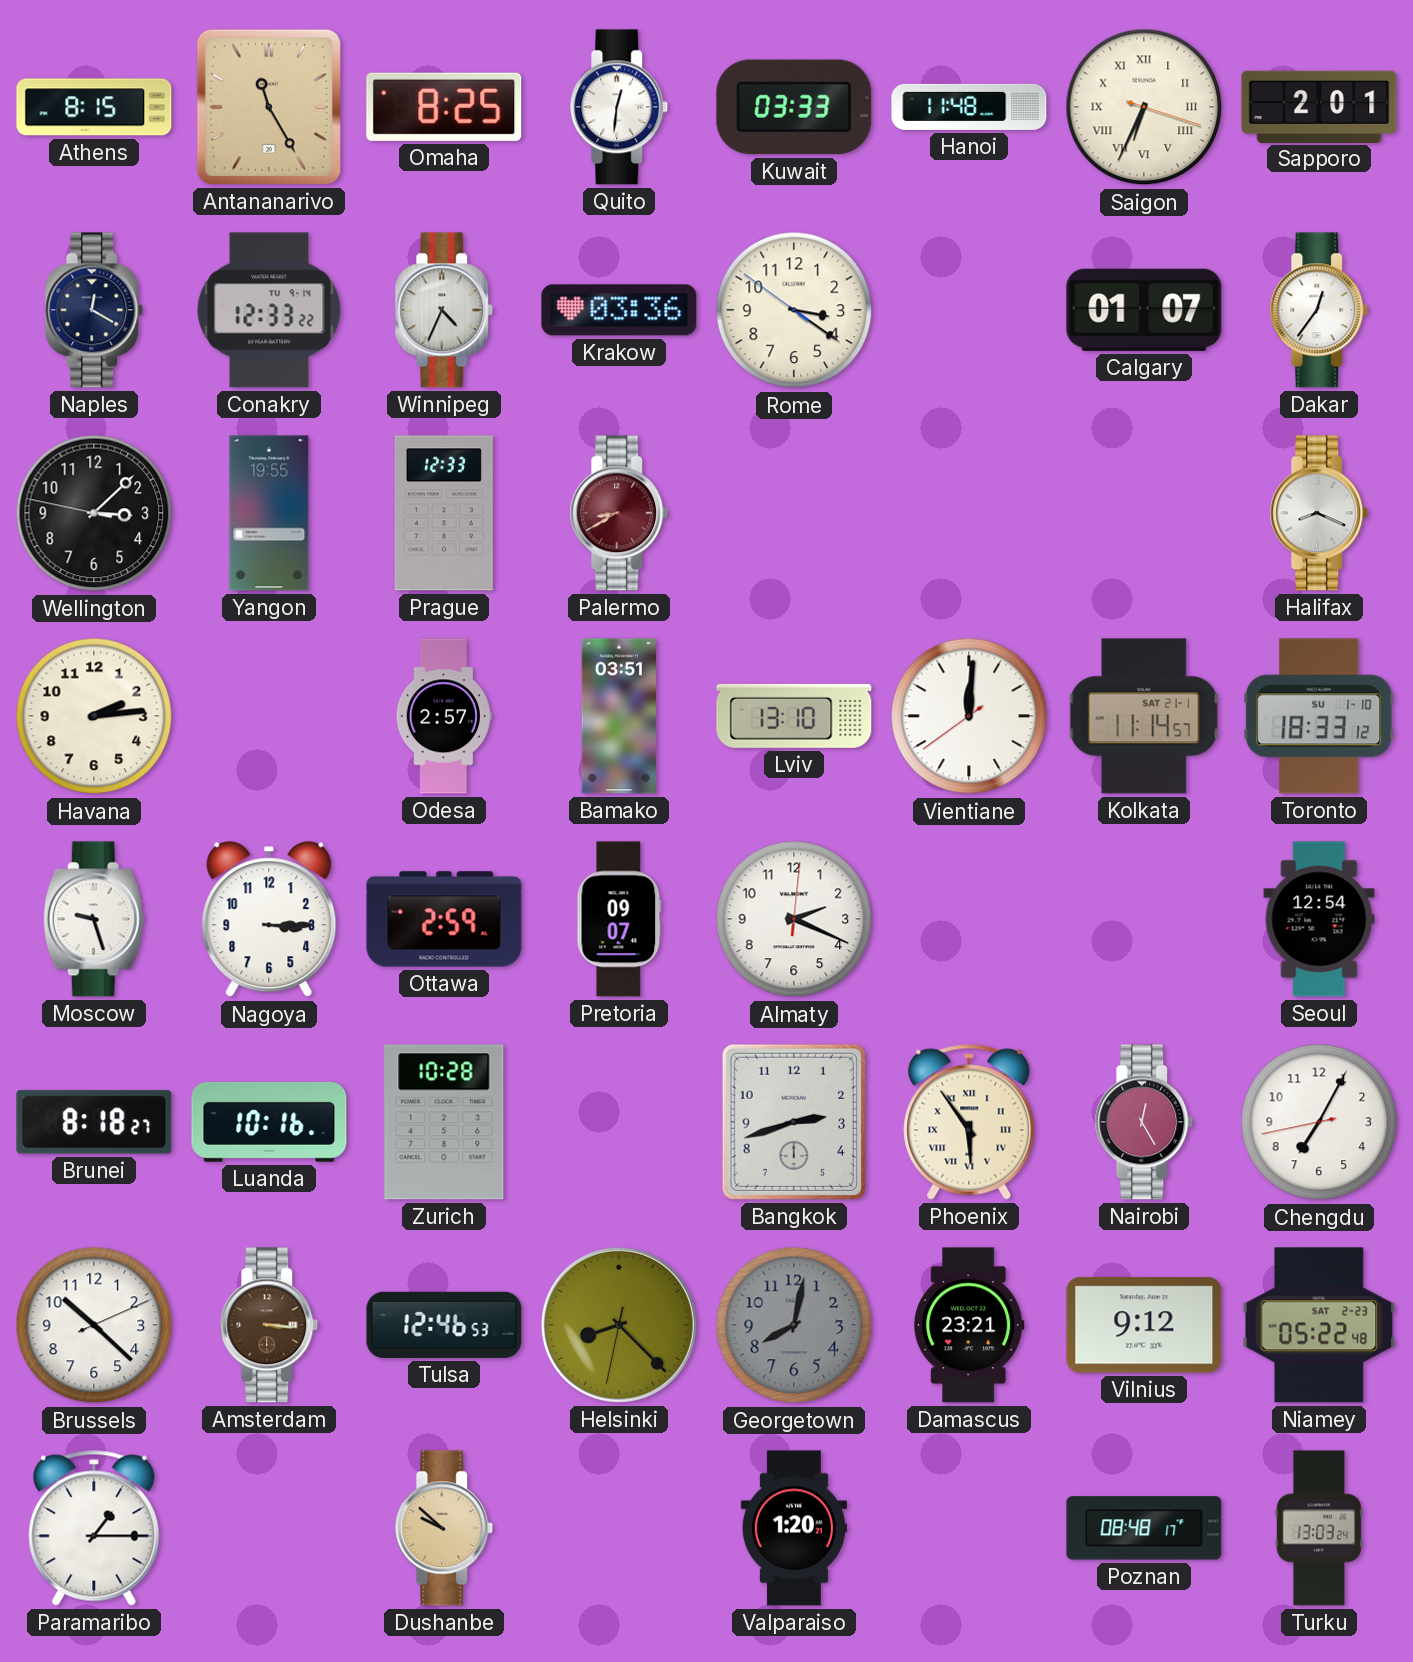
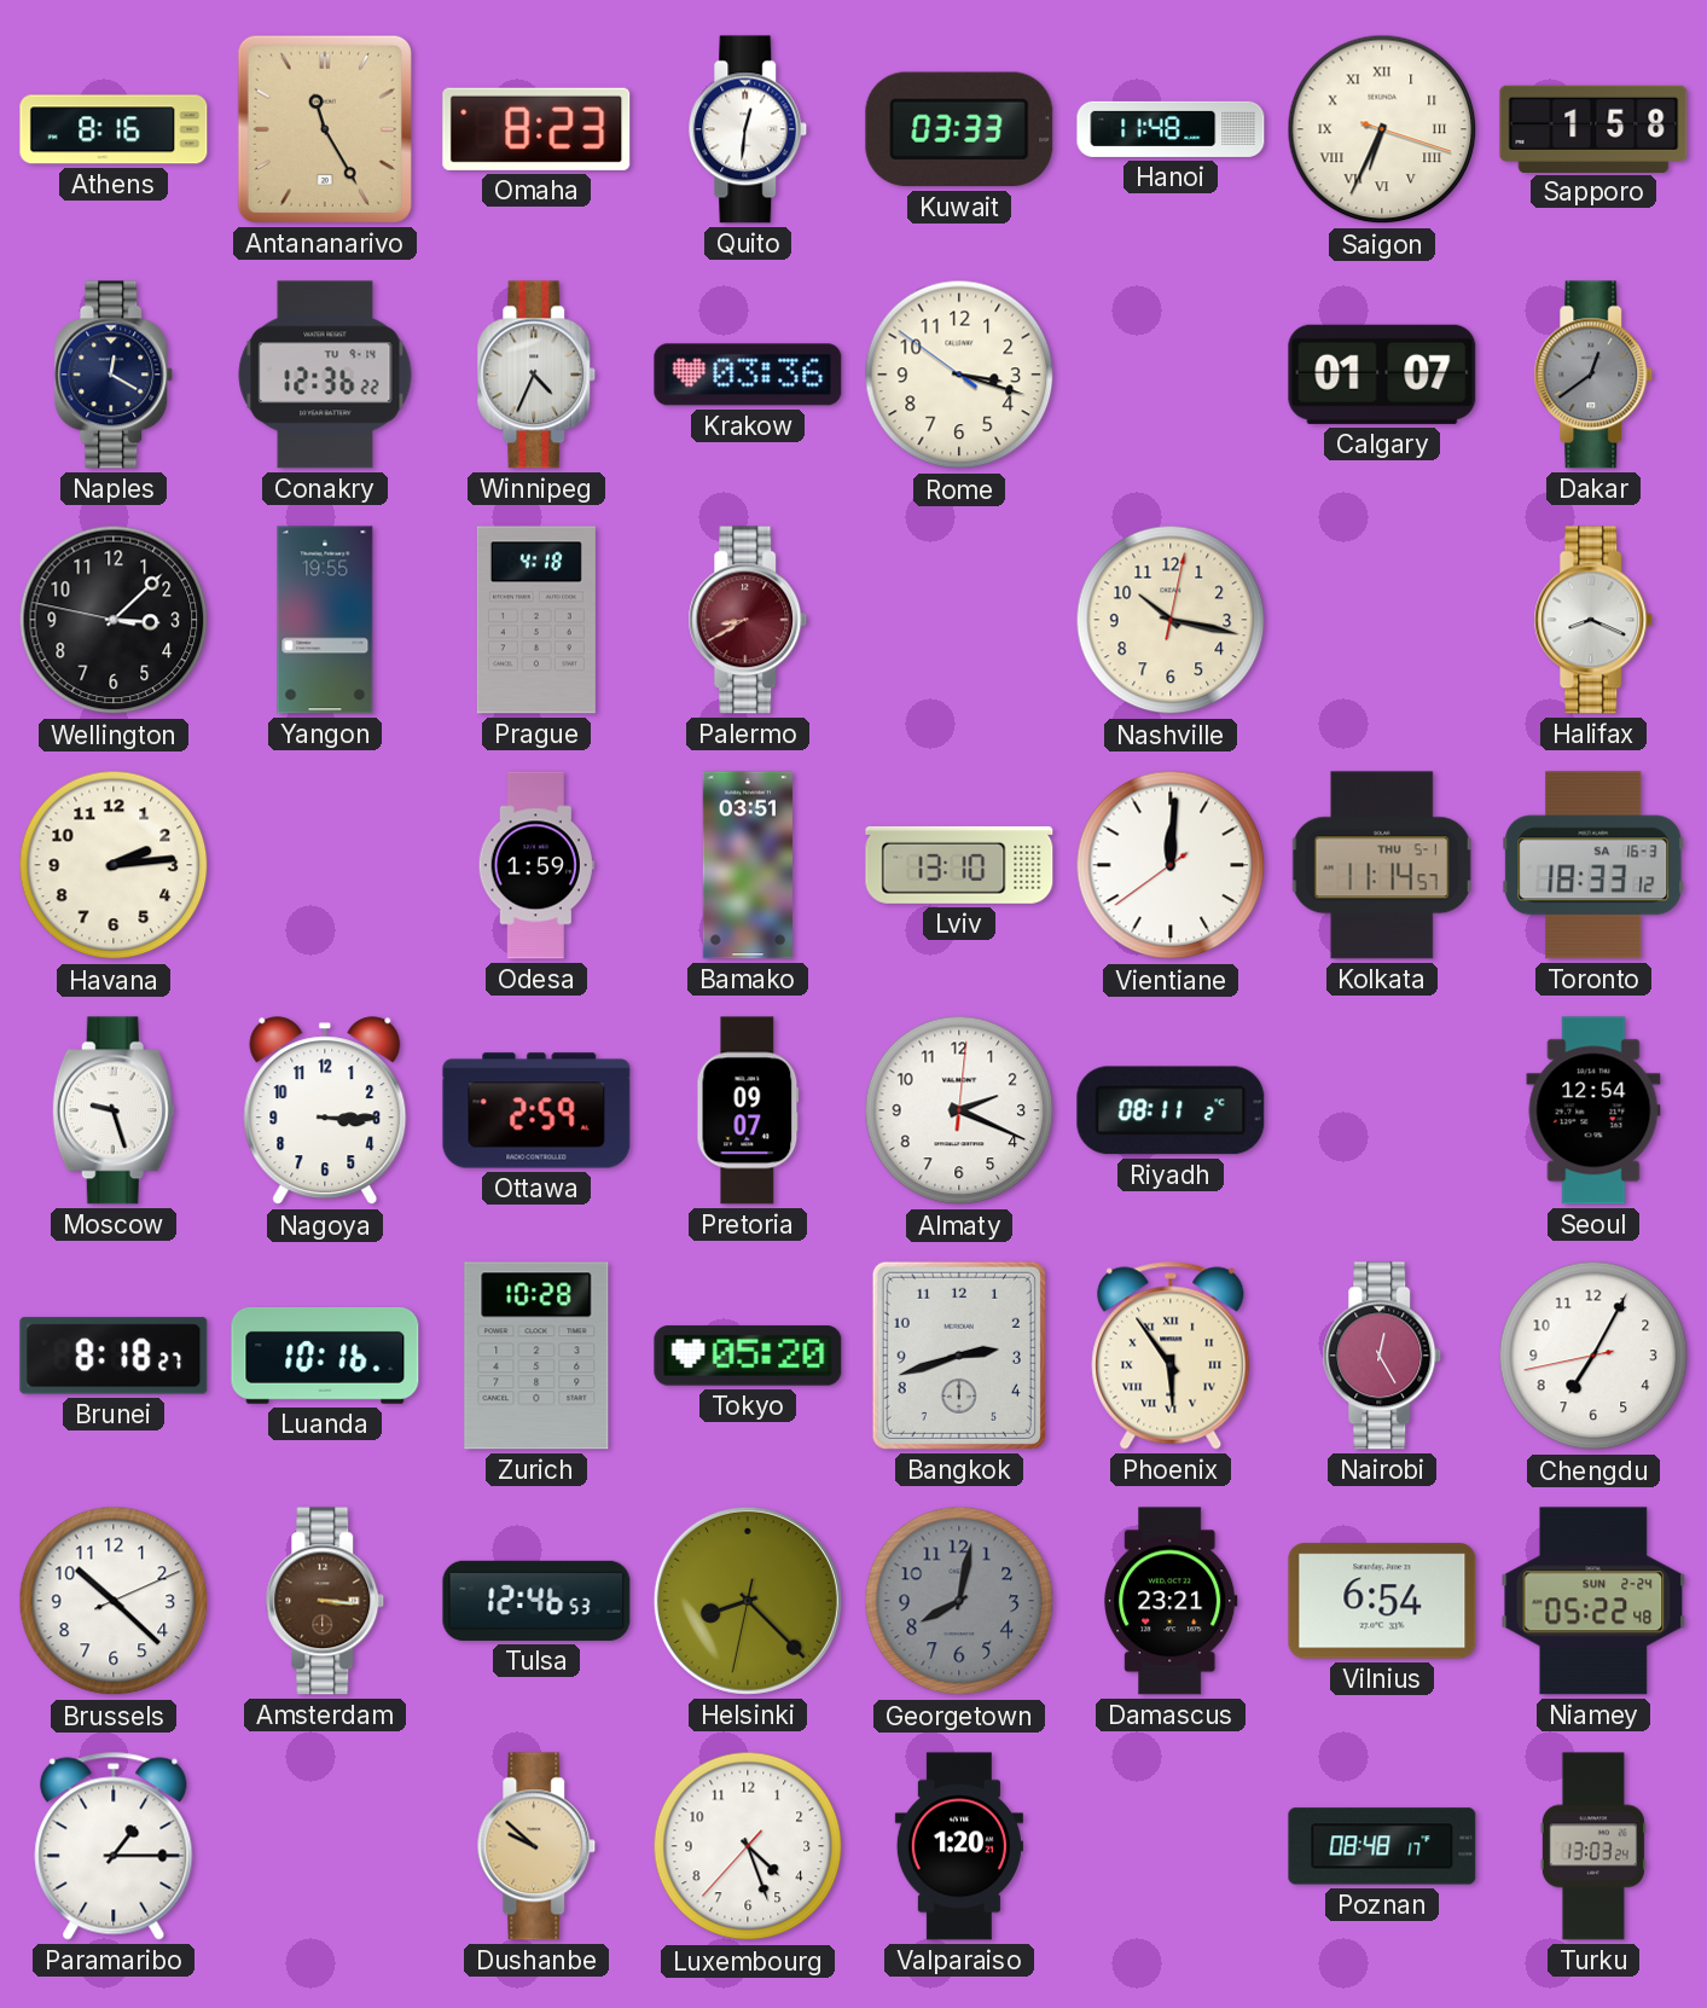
Athens: 8:15 -> 8:16
Omaha: 8:25 -> 8:23
Sapporo: 2:01 -> 1:58
Conakry: 12:33 -> 12:36
Rome: 3:20 -> 3:17
Dakar: 12:36 -> 12:39
Dakar dial: white -> grey
Prague: 12:33 -> 4:18
Nashville: none -> 10:17
Odesa: 2:57 -> 1:59
Kolkata date: SAT 21-1 -> THU 5-1
Toronto date: SU 1-10 -> SA 16-3
Riyadh: none -> 08:11
Tokyo: none -> 05:20
Vilnius: 9:12 -> 6:54
Niamey date: SAT 2-23 -> SUN 2-24
Luxembourg: none -> 4:26
